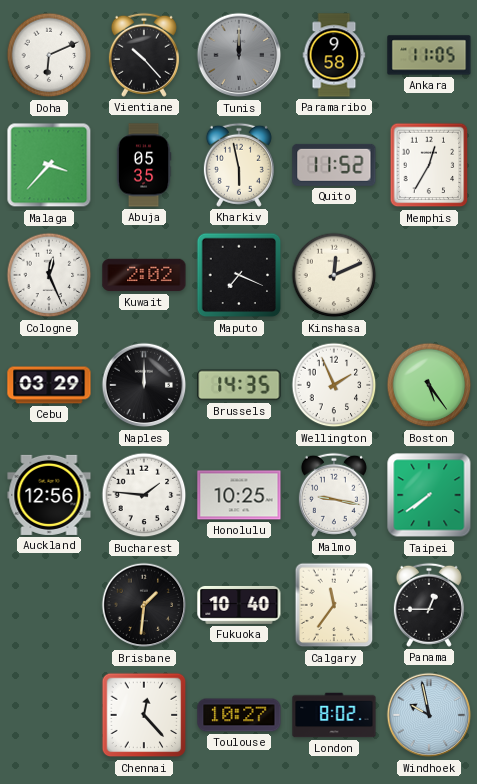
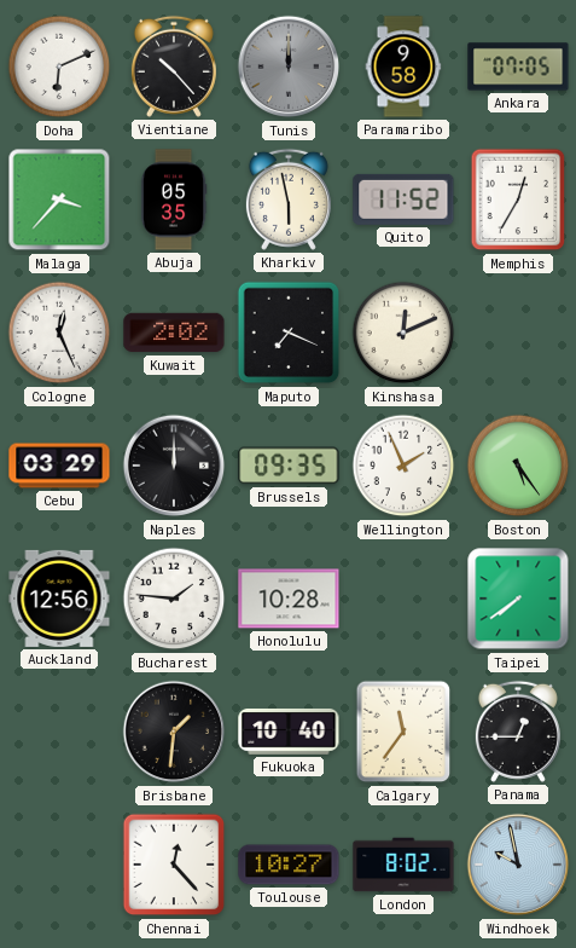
Ankara: 11:05 -> 07:05
Brussels: 14:35 -> 09:35
Honolulu: 10:25 -> 10:28
Malmo: 9:17 -> none
